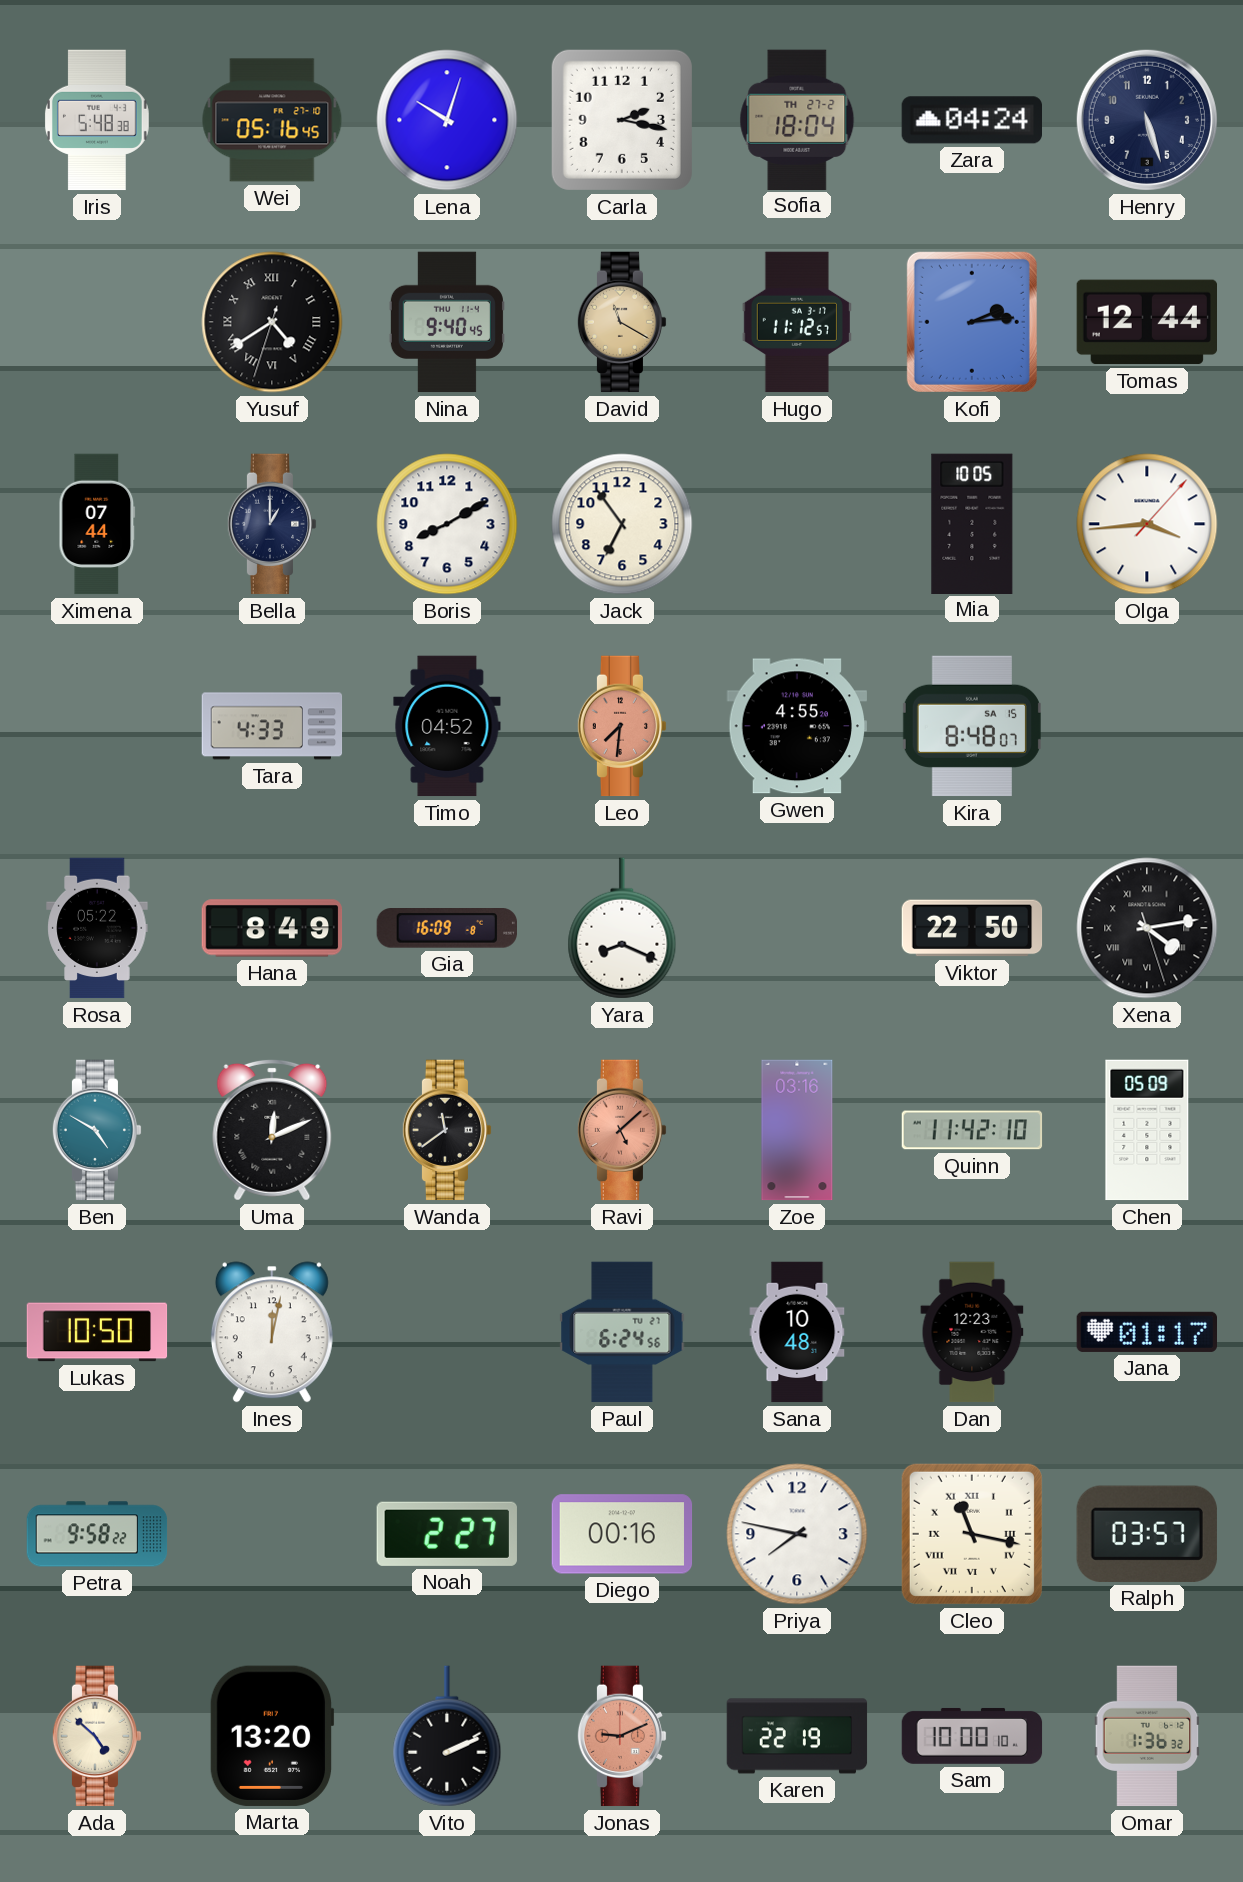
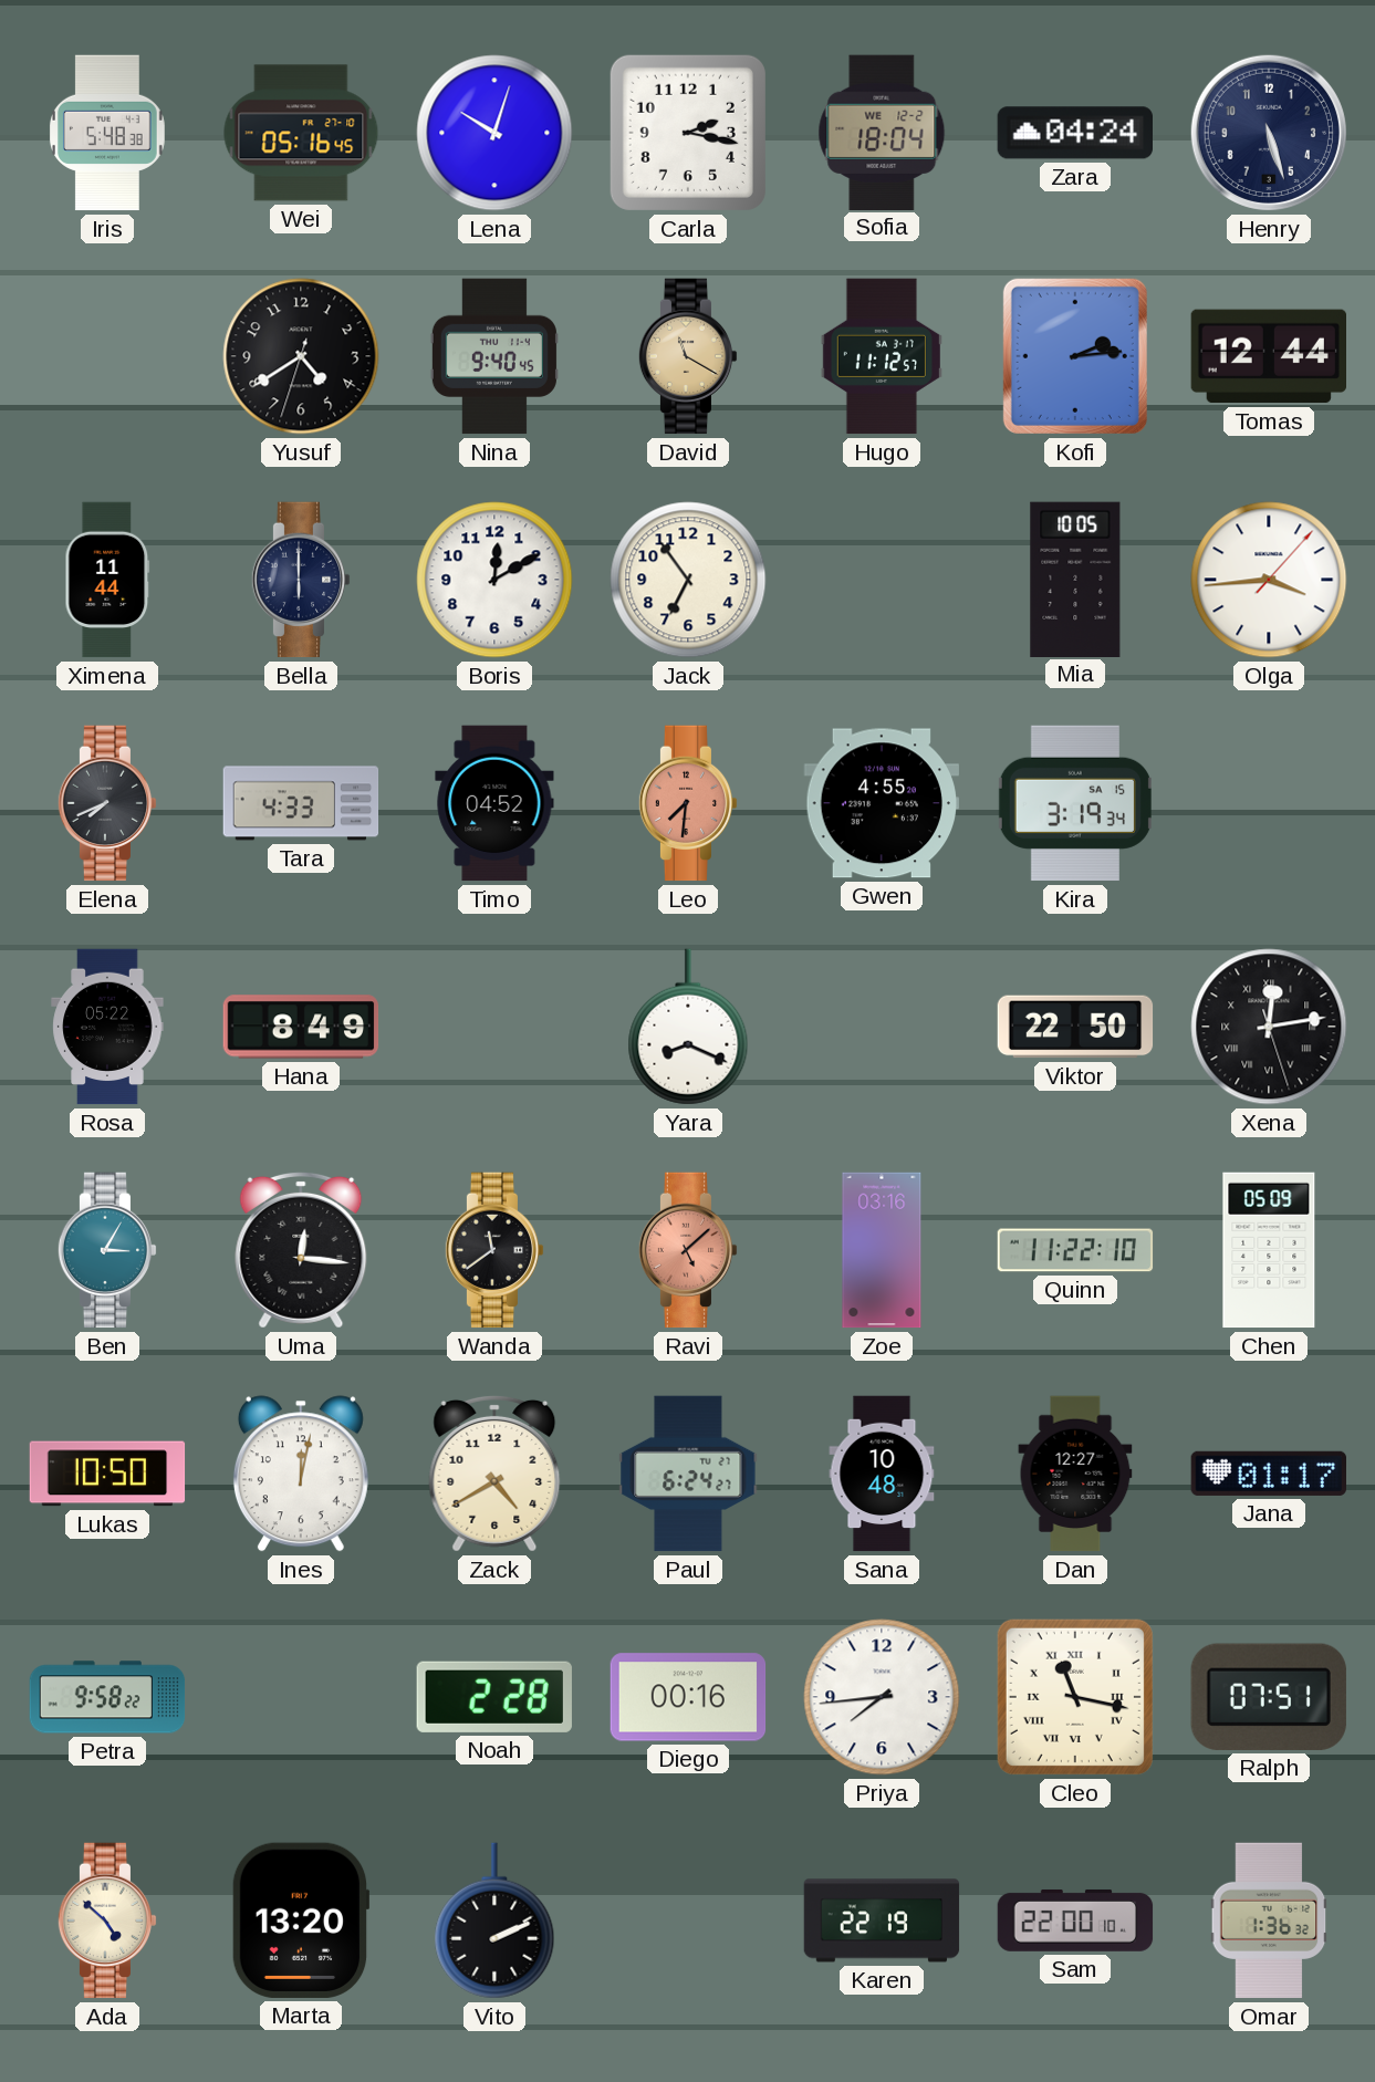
Sofia date: TH 27-2 -> WE 12-2
Yusuf numerals: Roman -> Arabic
Ximena: 07:44 -> 11:44
Bella: 1:00 -> 6:00
Boris: 8:10 -> 12:10
Elena: none -> 7:41
Kira: 8:48 -> 3:19
Gia: 16:09 -> none
Xena: 4:13 -> 12:13
Ben: 4:50 -> 3:05
Uma: 12:11 -> 12:16
Quinn: 11:42 -> 11:22
Zack: none -> 4:40
Paul: 6:24:56 -> 6:24:27
Dan: 12:23 -> 12:27
Noah: 2:27 -> 2:28
Priya: 7:47 -> 7:44
Ralph: 03:57 -> 07:51
Jonas: 9:11 -> none
Sam: 10:00 -> 22:00
